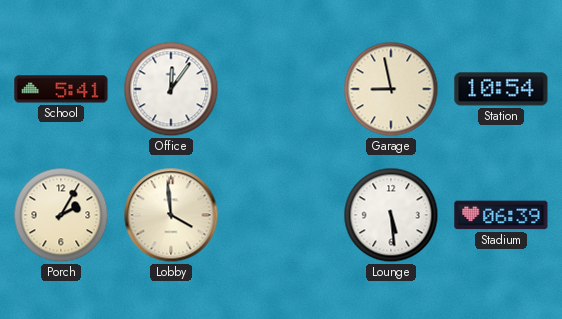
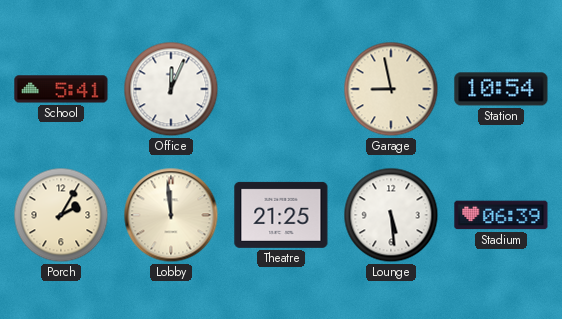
Office: 12:06 -> 12:04
Lobby: 3:59 -> 11:59
Theatre: none -> 21:25
